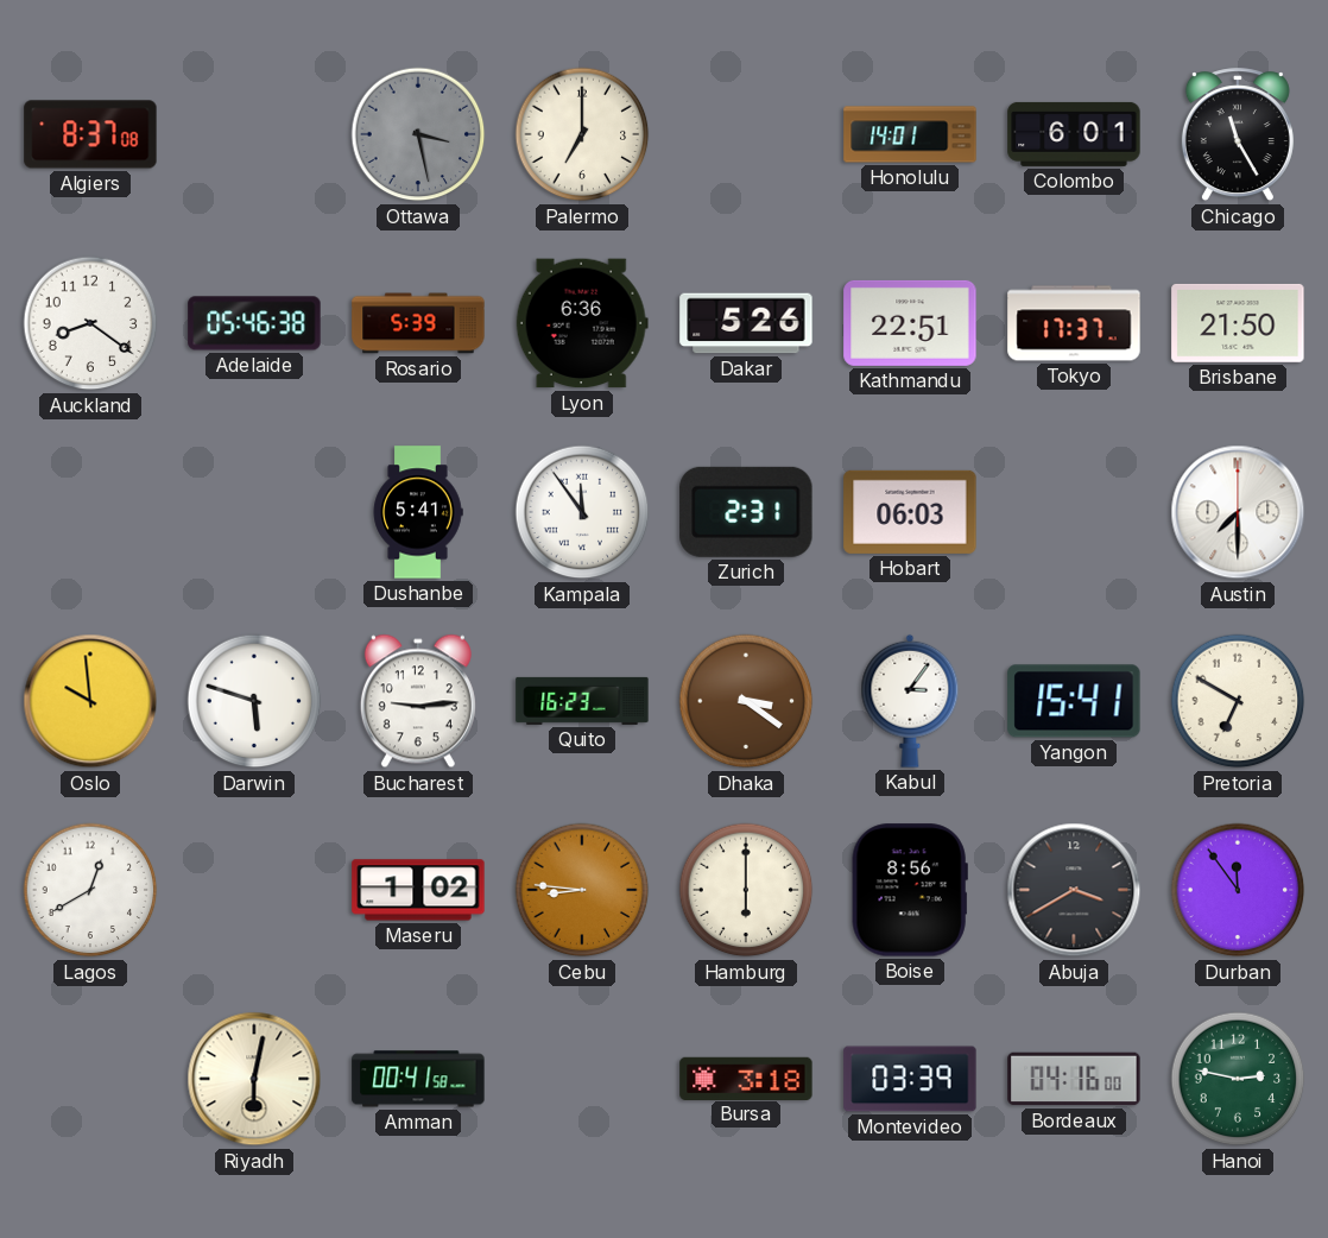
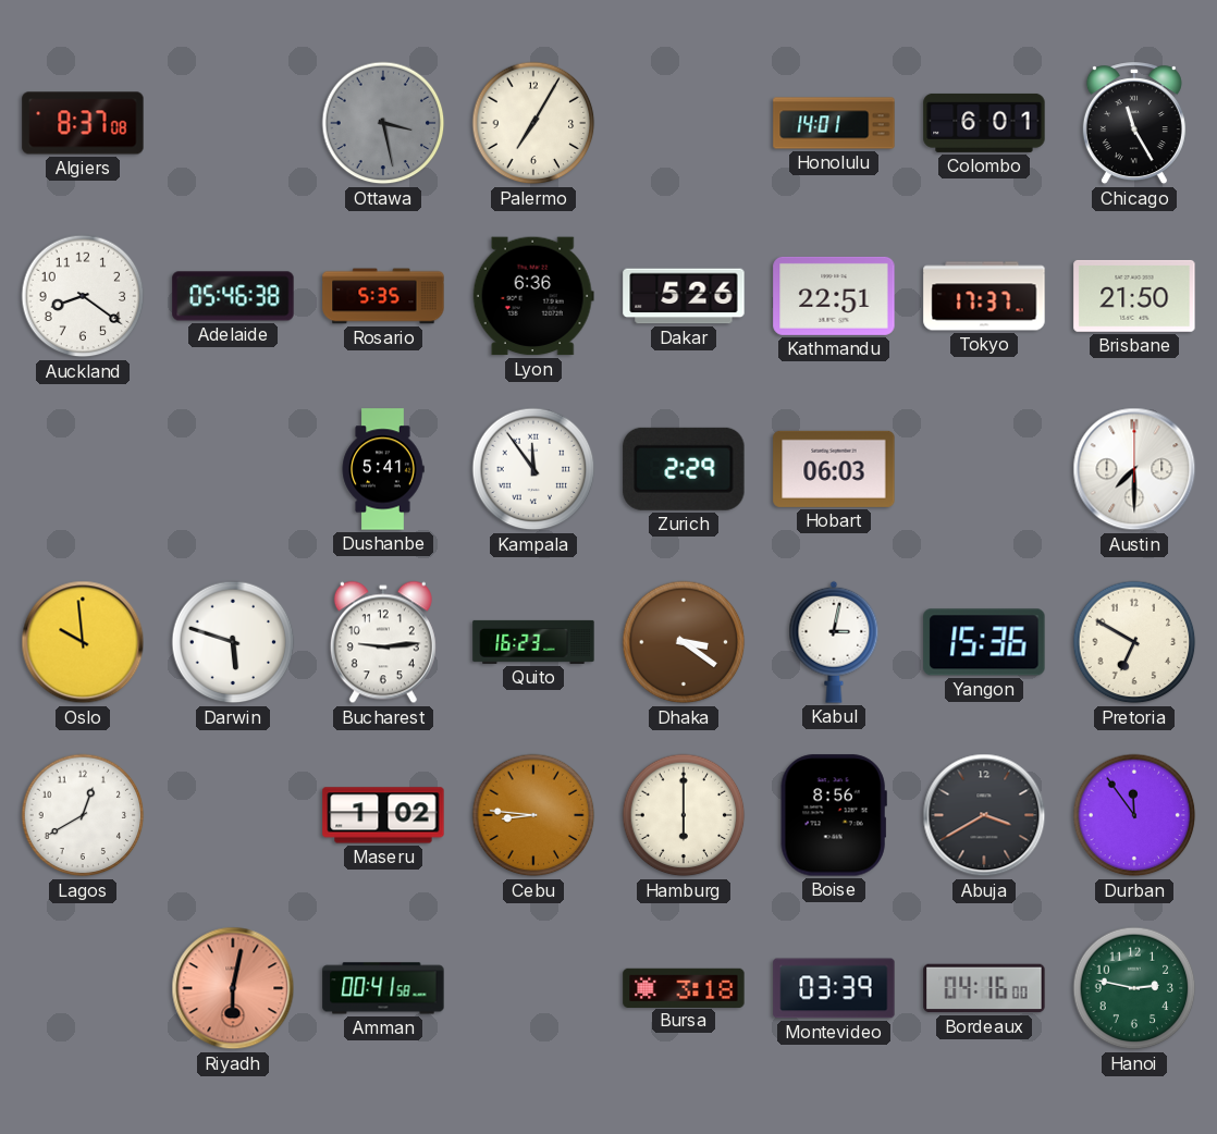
Palermo: 7:00 -> 7:05
Rosario: 5:39 -> 5:35
Zurich: 2:31 -> 2:29
Kabul: 3:06 -> 3:02
Yangon: 15:41 -> 15:36
Riyadh dial: cream -> salmon
